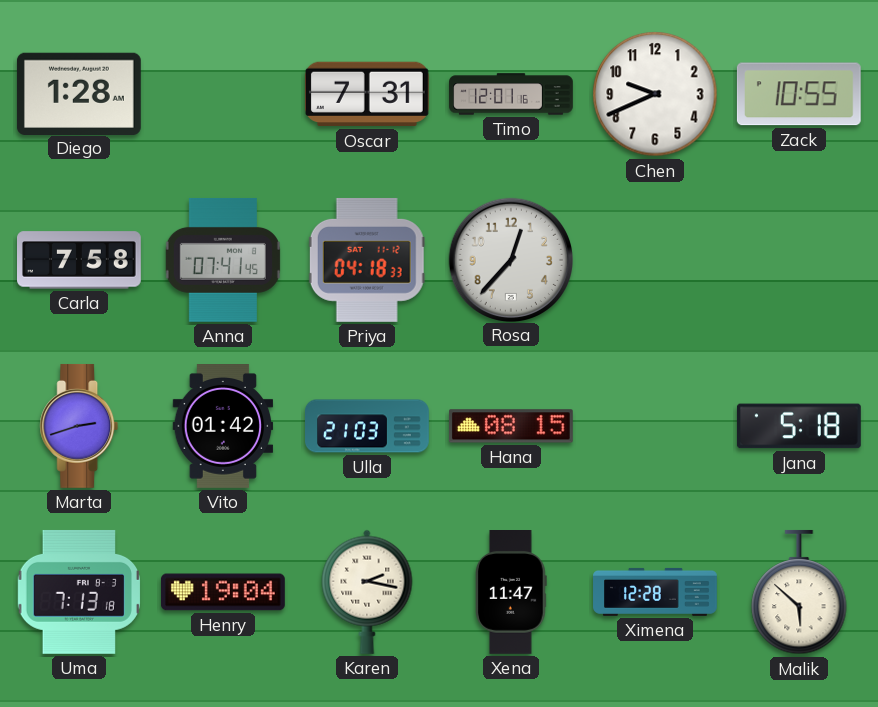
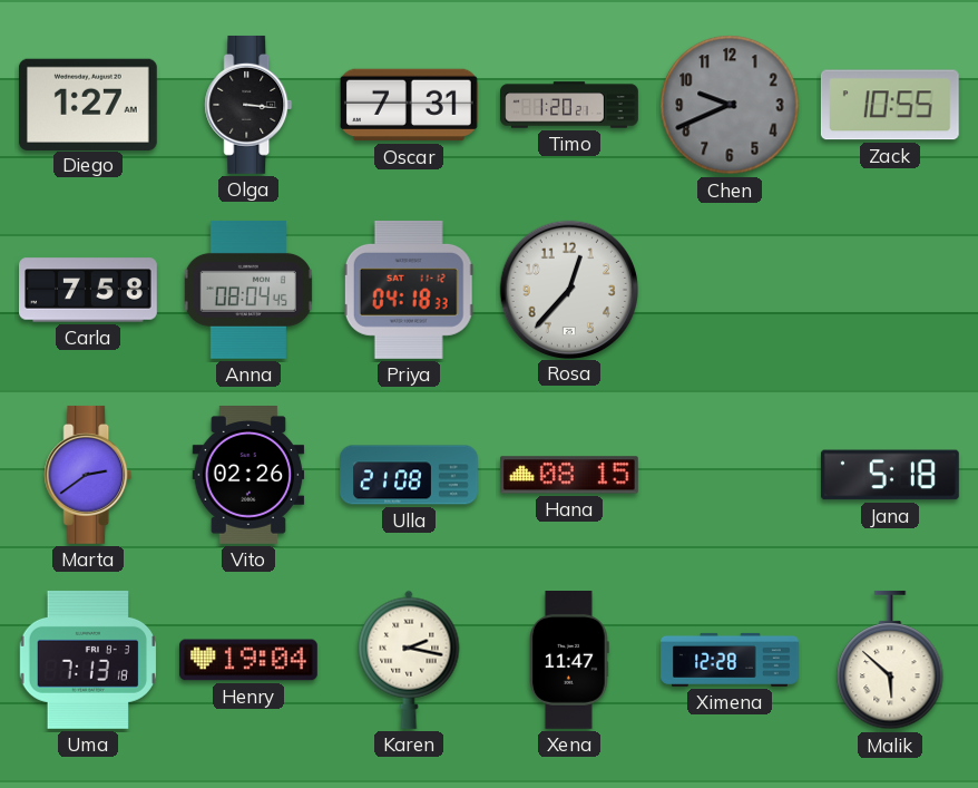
Diego: 1:28 -> 1:27
Olga: none -> 3:16
Timo: 12:01 -> 1:20
Chen dial: white -> grey
Anna: 07:41 -> 08:04
Marta: 2:42 -> 2:39
Vito: 01:42 -> 02:26
Ulla: 21:03 -> 21:08
